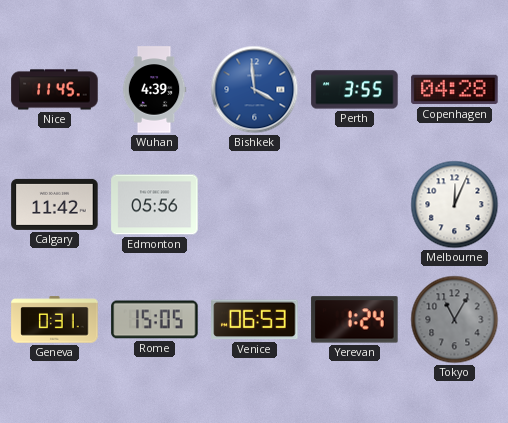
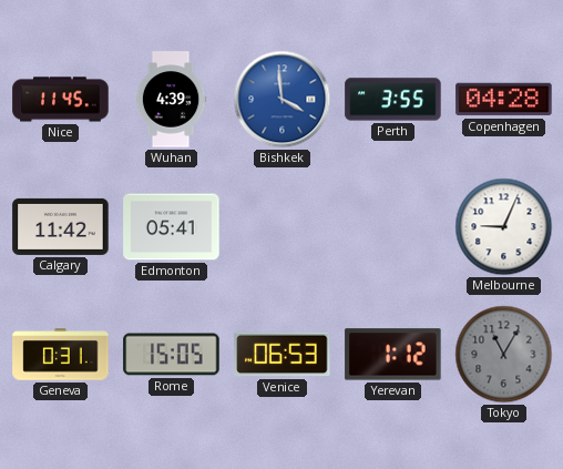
Edmonton: 05:56 -> 05:41
Melbourne: 12:04 -> 9:04
Yerevan: 1:24 -> 1:12
